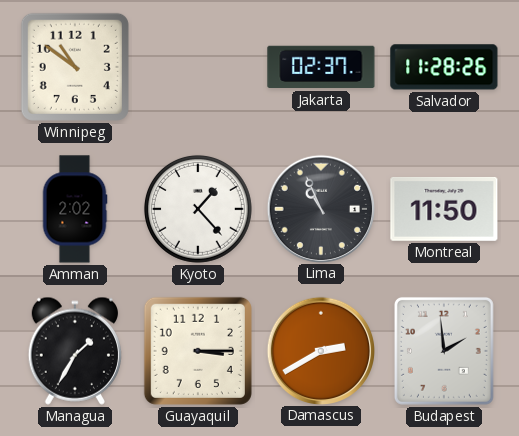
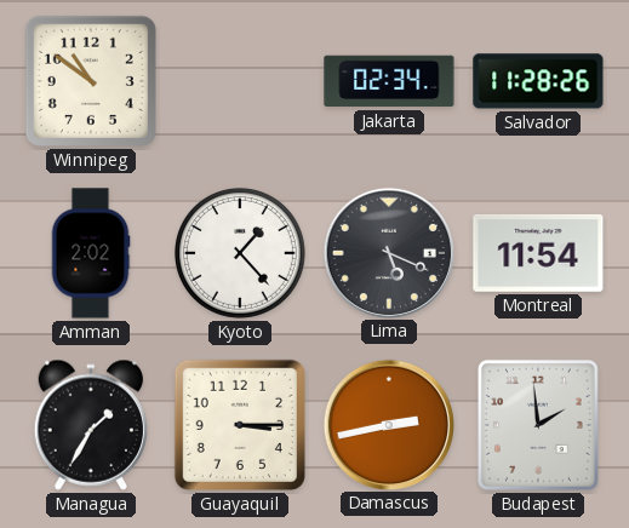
Jakarta: 02:37 -> 02:34
Lima: 10:56 -> 5:19
Montreal: 11:50 -> 11:54
Damascus: 2:40 -> 2:43
